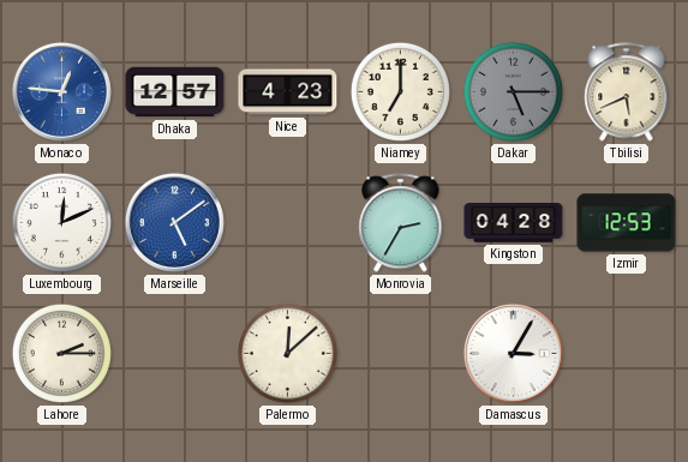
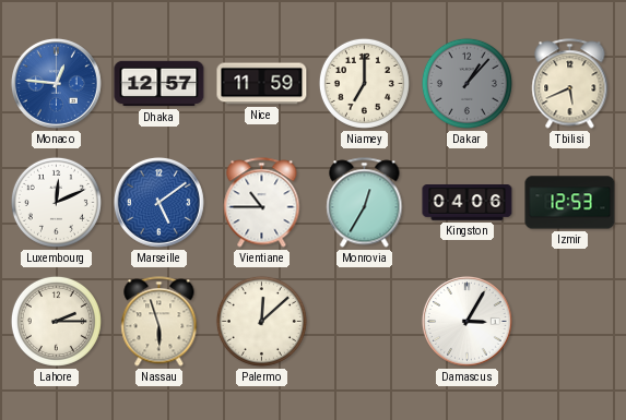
Nice: 4:23 -> 11:59
Dakar: 5:15 -> 1:07
Vientiane: none -> 10:45
Monrovia: 2:35 -> 12:35
Kingston: 04:28 -> 04:06
Nassau: none -> 5:57
